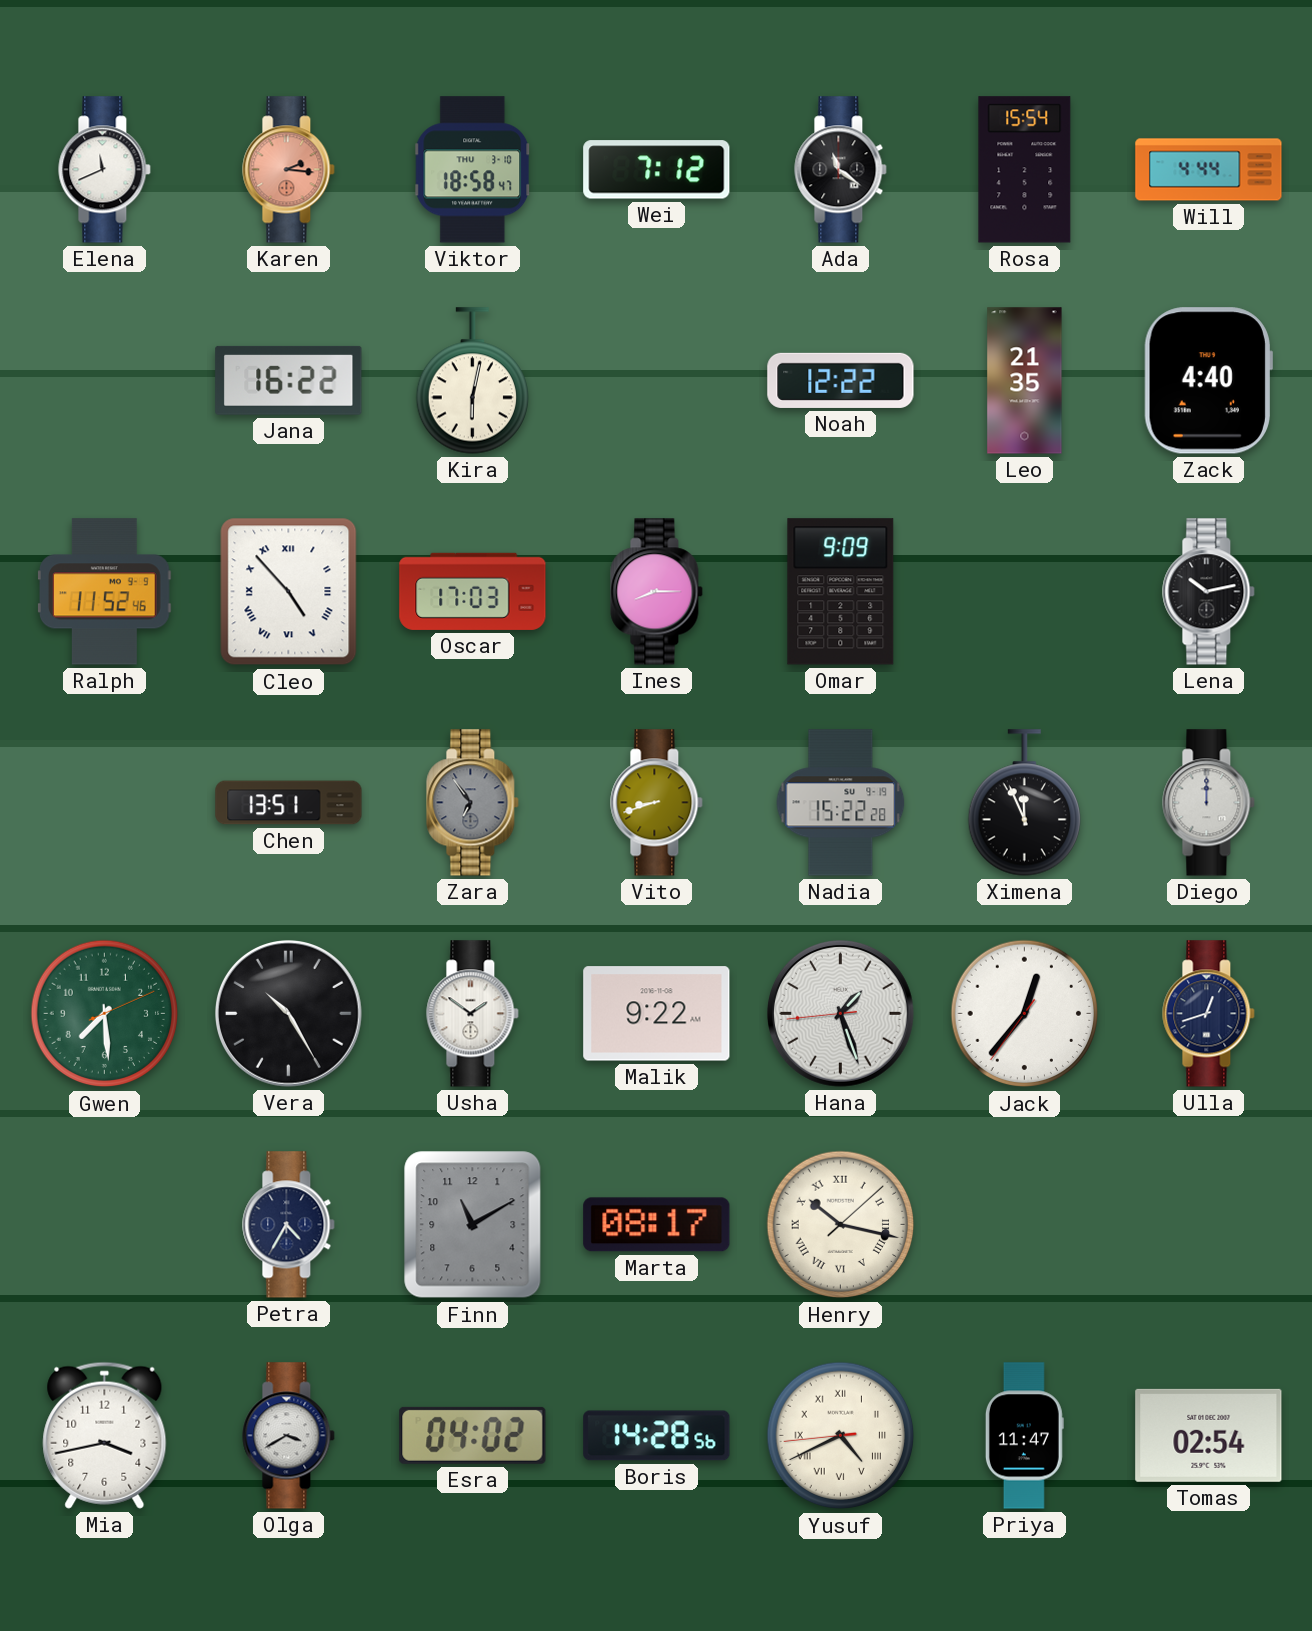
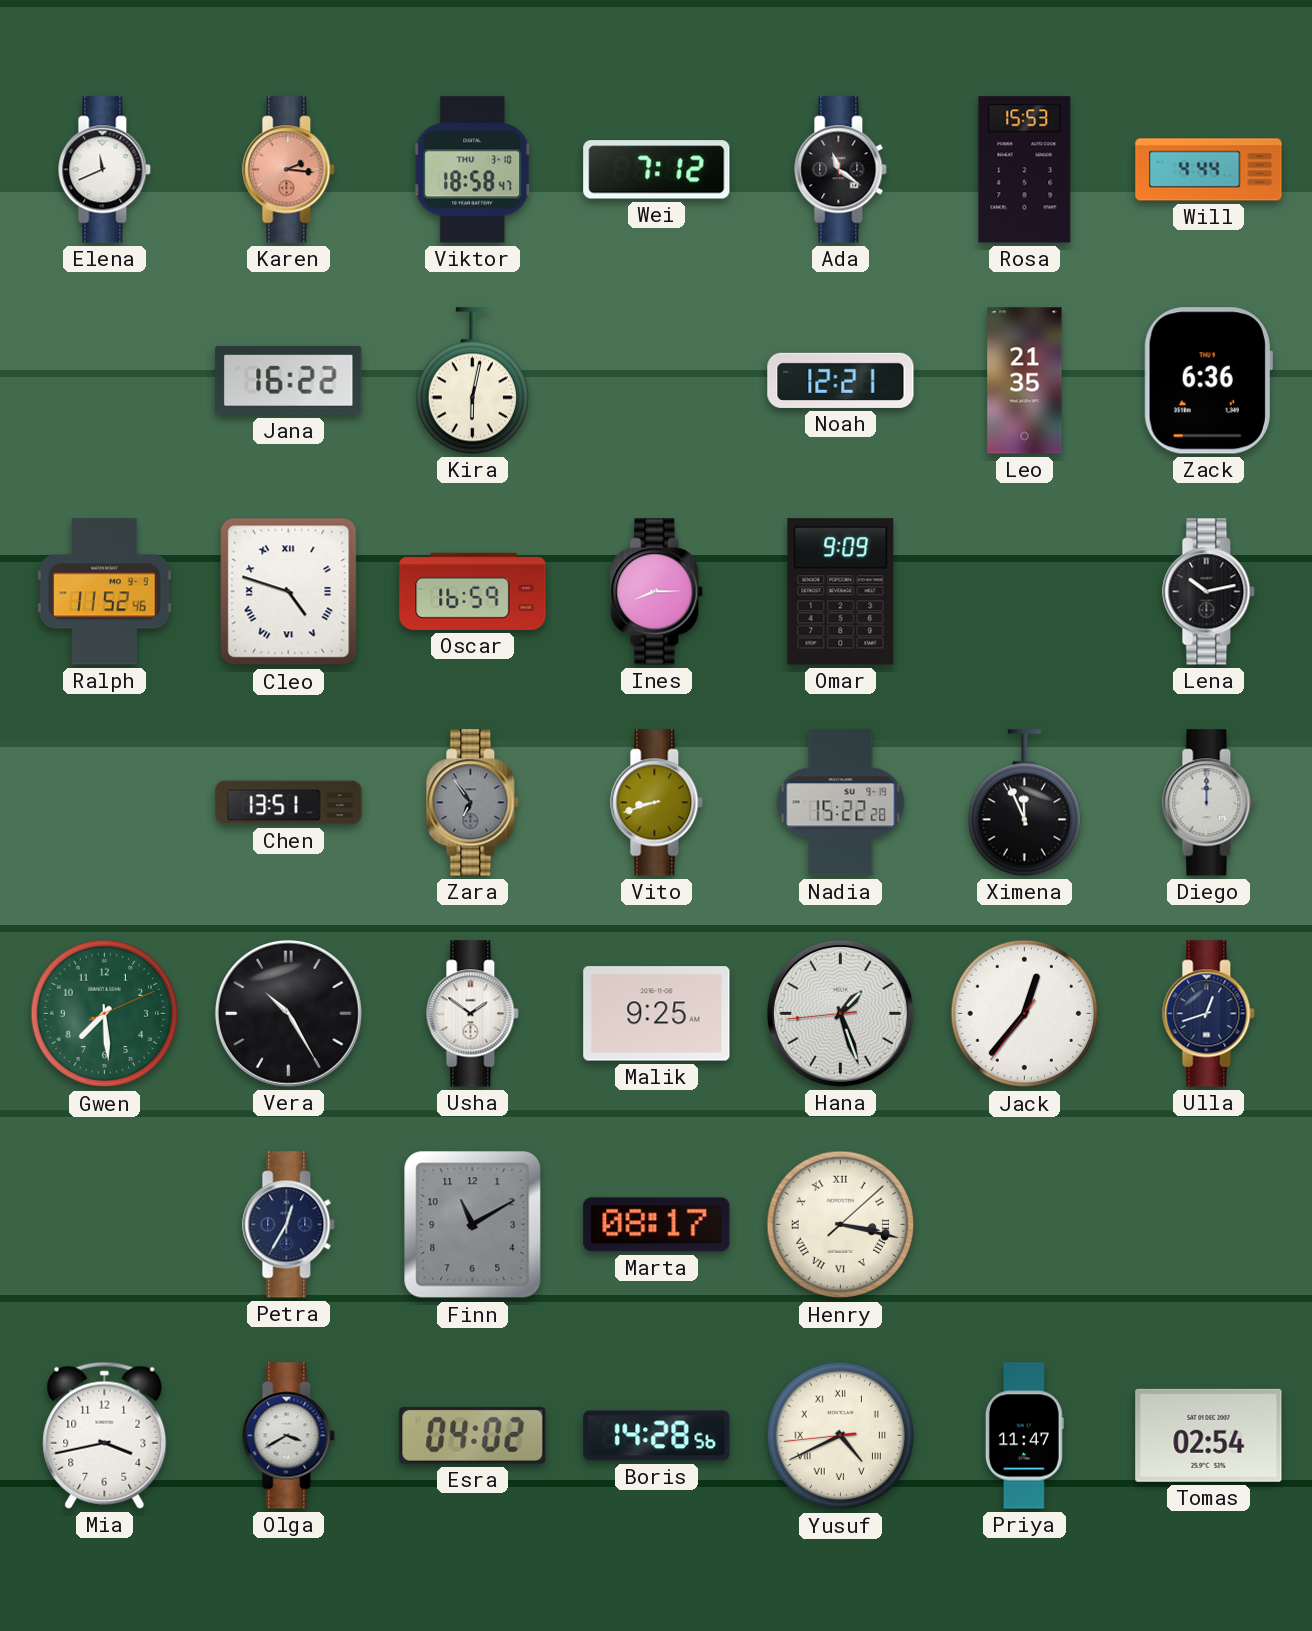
Rosa: 15:54 -> 15:53
Noah: 12:22 -> 12:21
Zack: 4:40 -> 6:36
Cleo: 4:53 -> 4:48
Oscar: 17:03 -> 16:59
Malik: 9:22 -> 9:25
Petra: 4:35 -> 12:35
Henry: 10:17 -> 3:17
